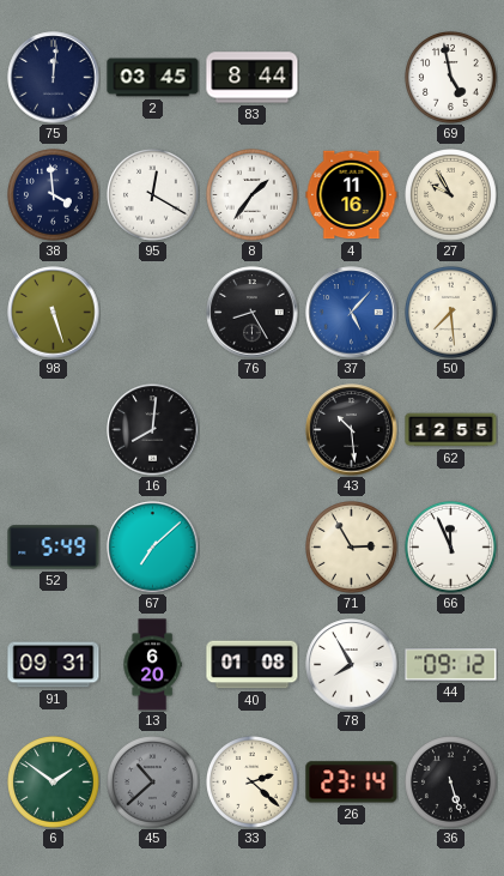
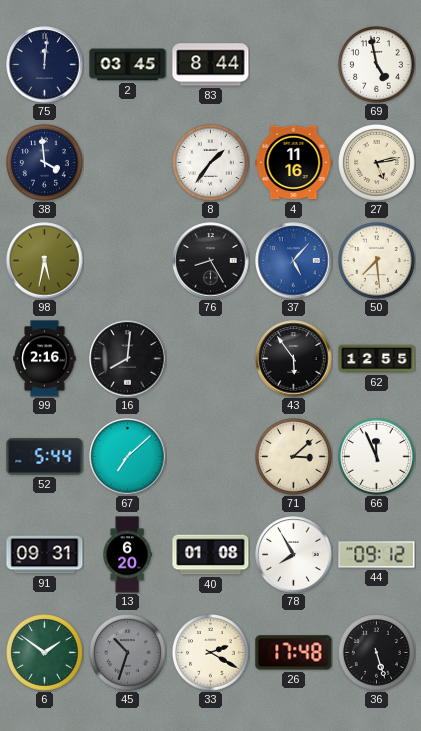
95: 12:20 -> none
27: 9:55 -> 5:13
98: 5:27 -> 5:32
99: none -> 2:16
43: 10:29 -> 5:54
52: 5:49 -> 5:44
71: 2:55 -> 3:08
45: 10:38 -> 10:33
33: 2:22 -> 2:20
26: 23:14 -> 17:48
